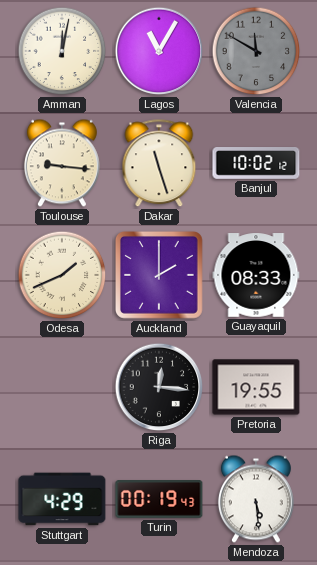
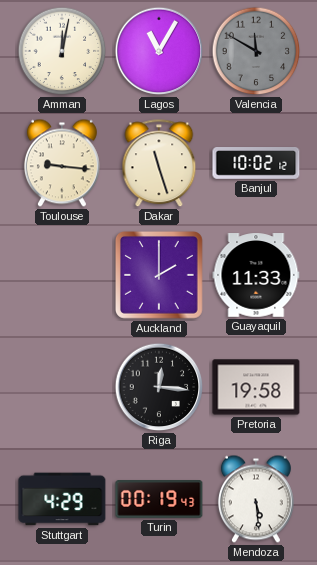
Odesa: 1:41 -> none
Guayaquil: 08:33 -> 11:33
Pretoria: 19:55 -> 19:58
